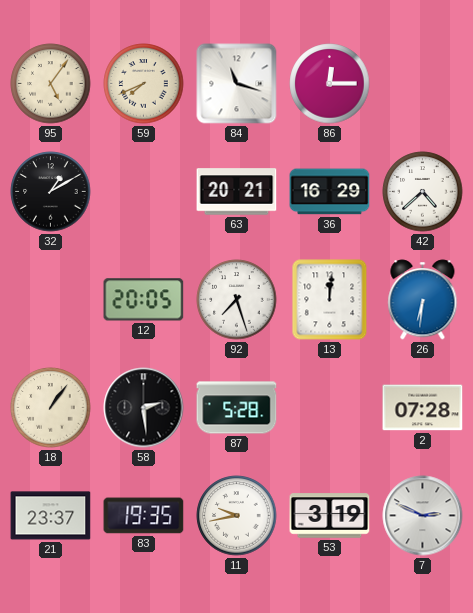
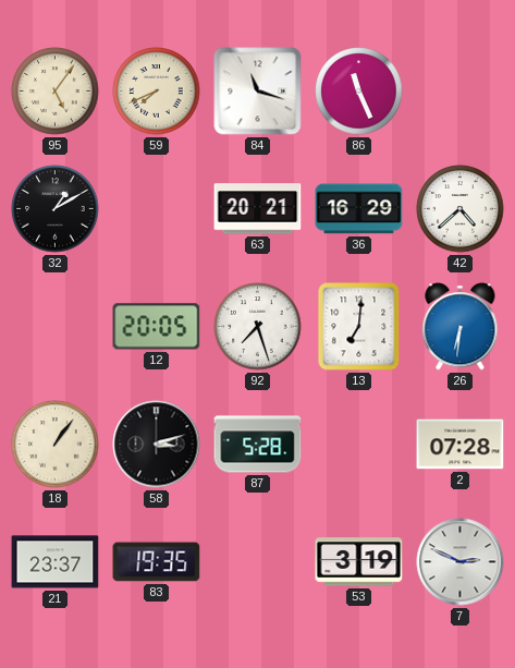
86: 12:15 -> 11:26
13: 12:01 -> 7:01
58: 2:29 -> 3:12
11: 9:43 -> none
